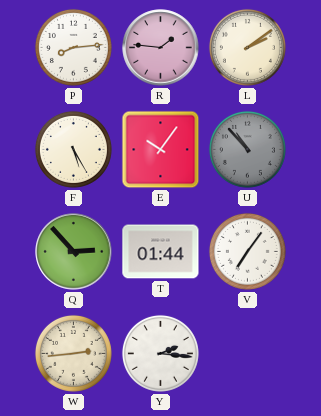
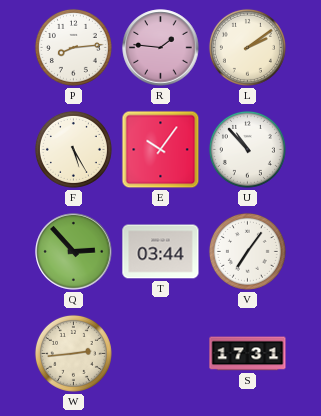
U dial: grey -> white
T: 01:44 -> 03:44
Y: 2:16 -> none
S: none -> 17:31
